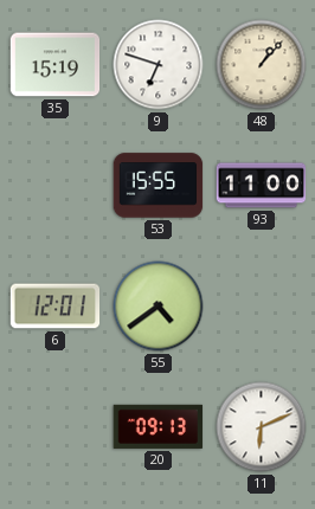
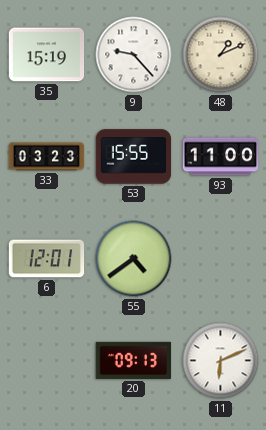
9: 6:48 -> 9:23
48: 1:07 -> 1:11
33: none -> 03:23
